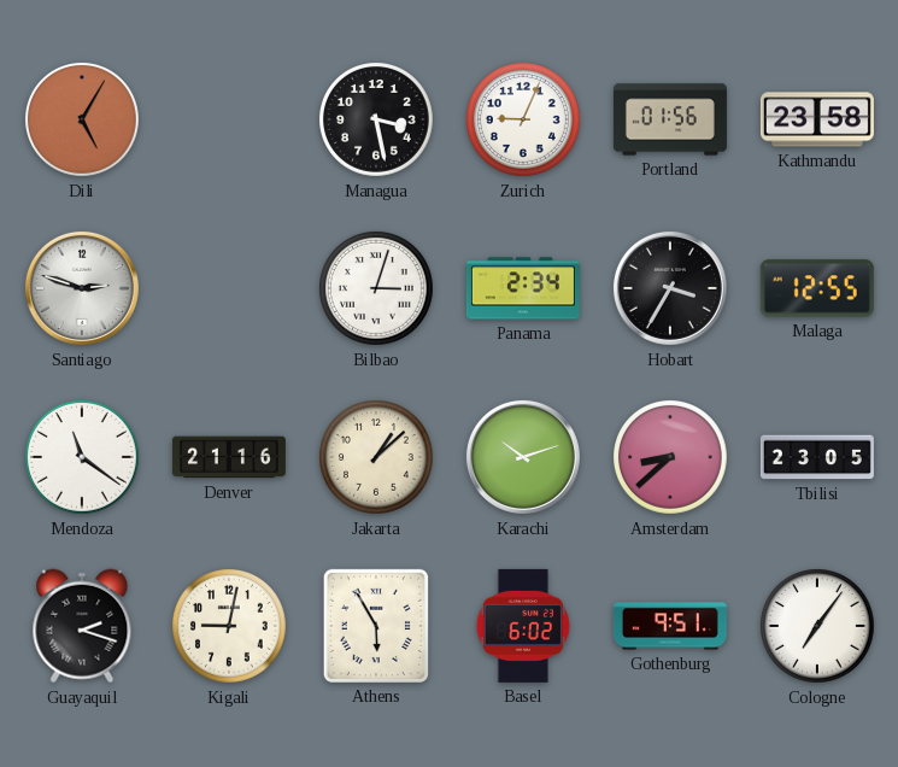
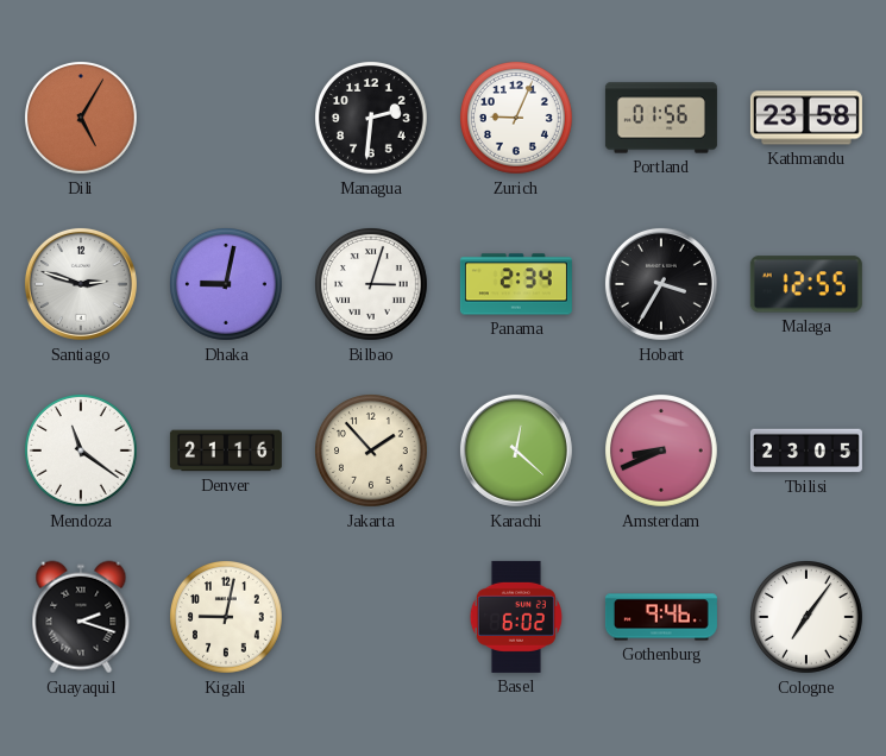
Managua: 3:28 -> 2:31
Dhaka: none -> 9:02
Jakarta: 1:08 -> 1:53
Karachi: 10:12 -> 12:22
Amsterdam: 8:38 -> 8:41
Athens: 5:55 -> none
Gothenburg: 9:51 -> 9:46
